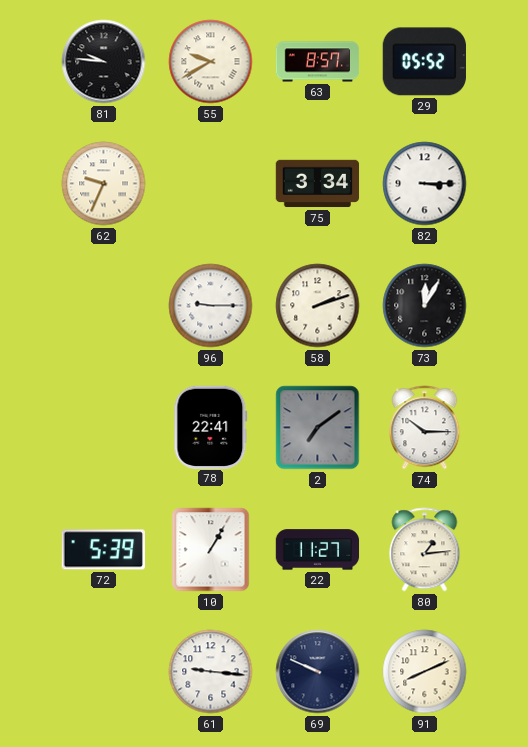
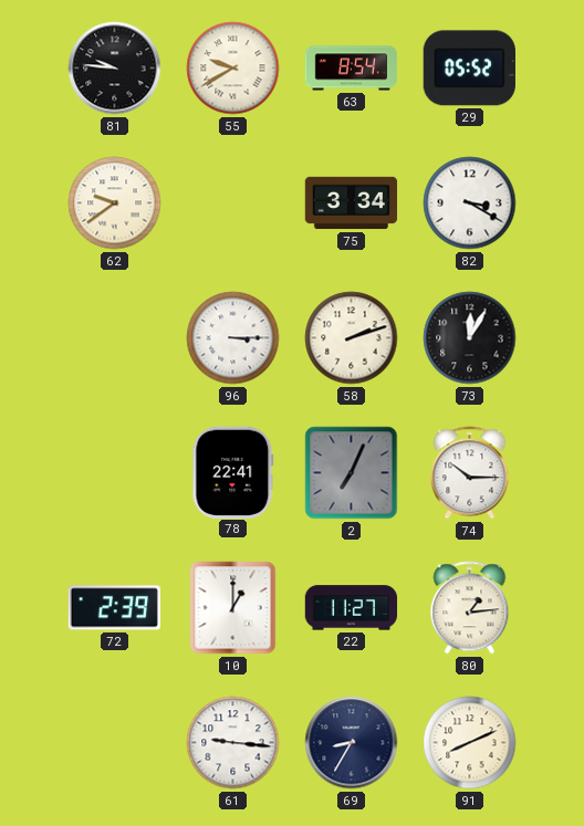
63: 8:57 -> 8:54
62: 9:34 -> 9:39
82: 3:15 -> 3:20
96: 9:15 -> 3:15
2: 7:09 -> 7:04
72: 5:39 -> 2:39
10: 1:05 -> 1:00
69: 9:49 -> 8:35
